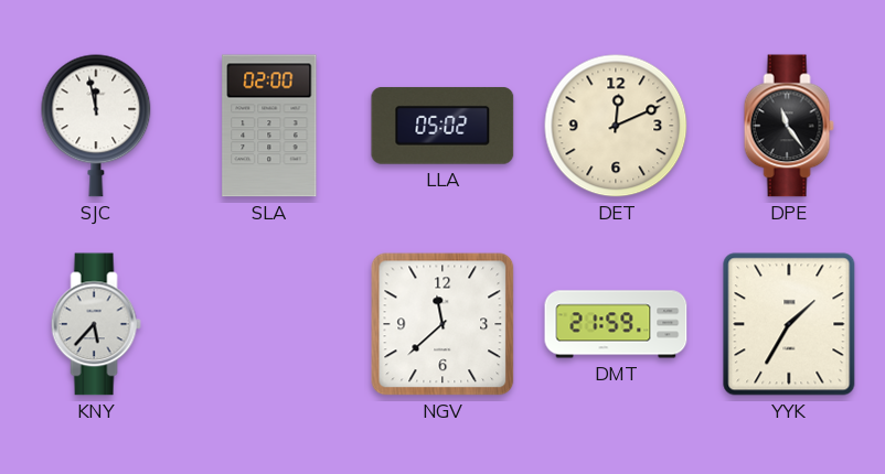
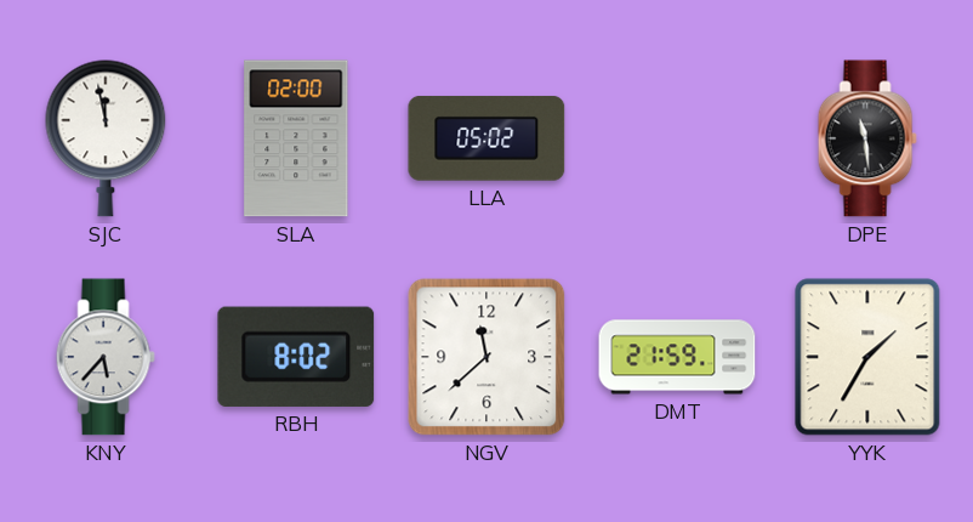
DET: 12:11 -> none
DPE: 11:24 -> 11:29
RBH: none -> 8:02
